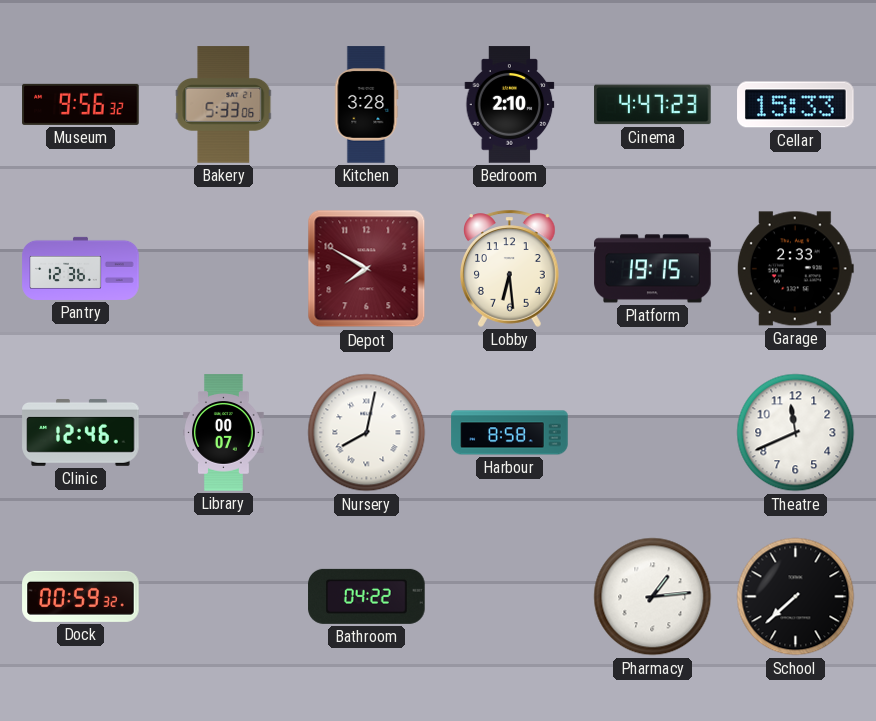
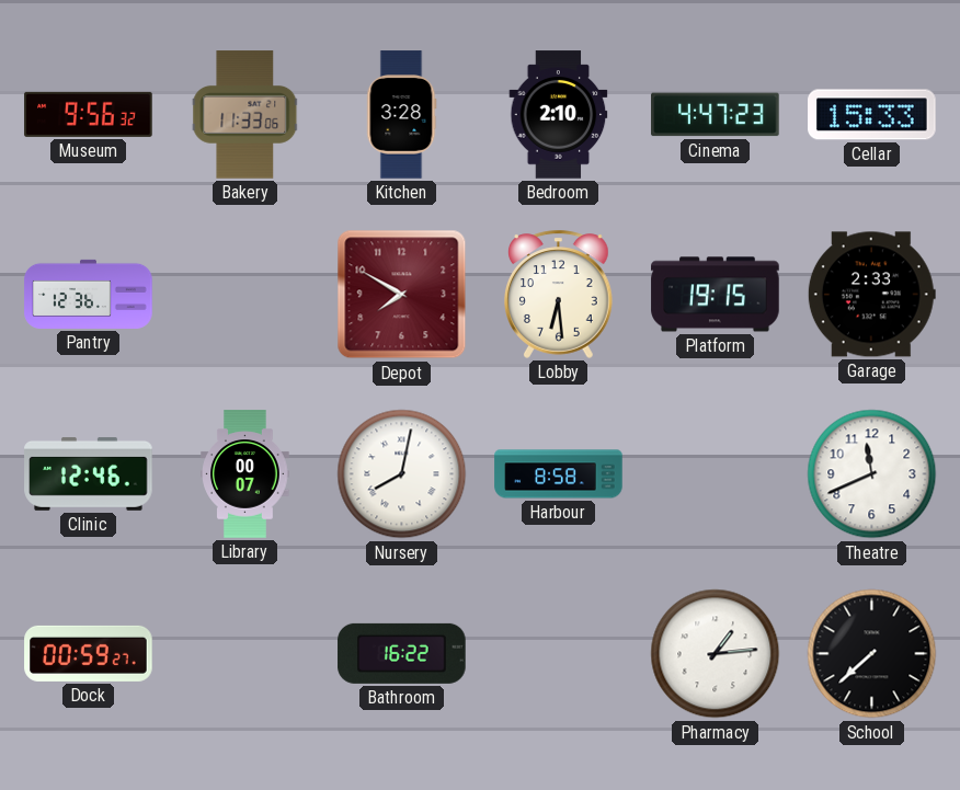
Bakery: 5:33 -> 11:33
Dock: 00:59:32 -> 00:59:27
Bathroom: 04:22 -> 16:22
